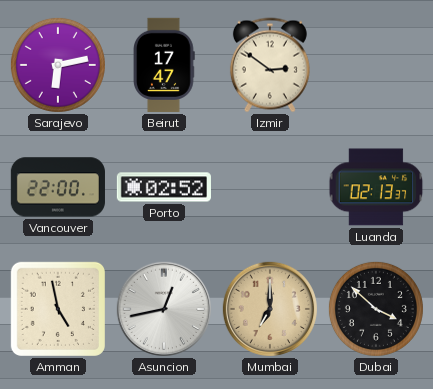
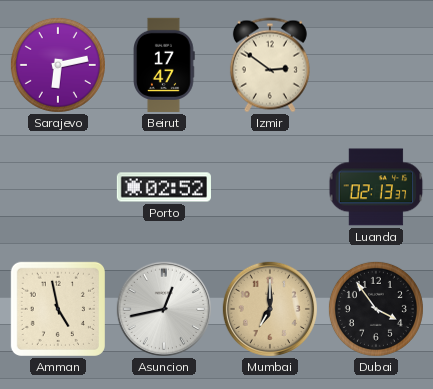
Vancouver: 22:00 -> none
Dubai: 3:52 -> 3:54
